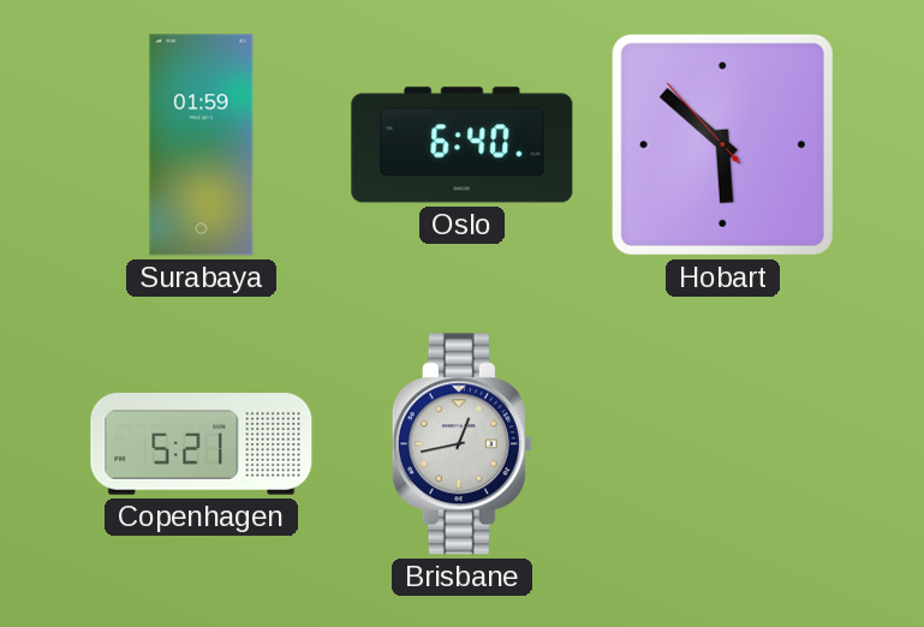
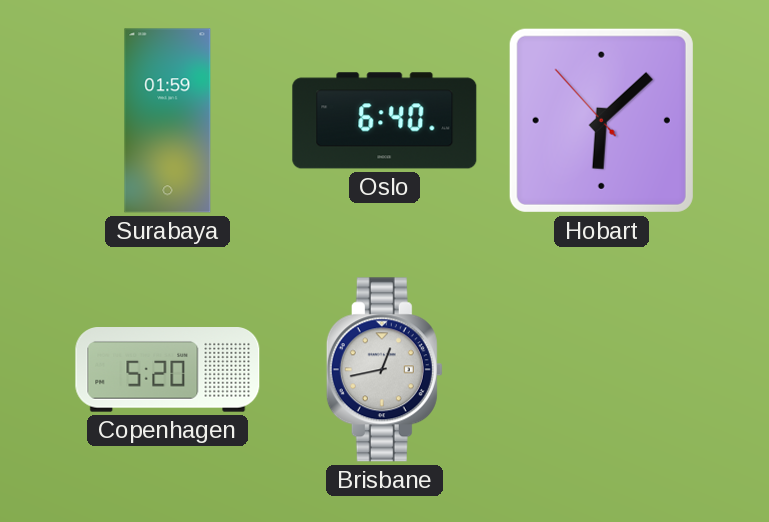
Hobart: 5:51 -> 6:07
Copenhagen: 5:21 -> 5:20
